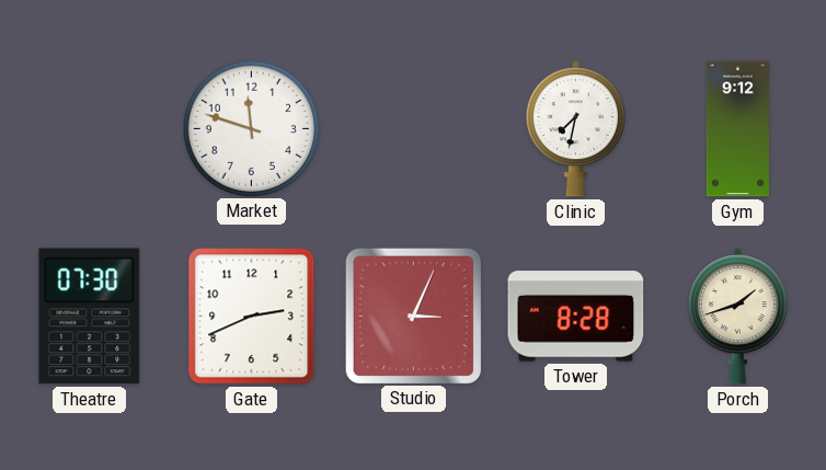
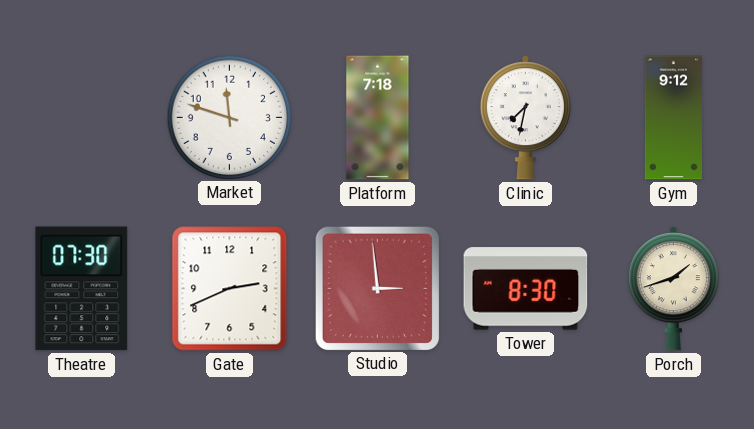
Platform: none -> 7:18
Studio: 3:04 -> 2:59
Tower: 8:28 -> 8:30
